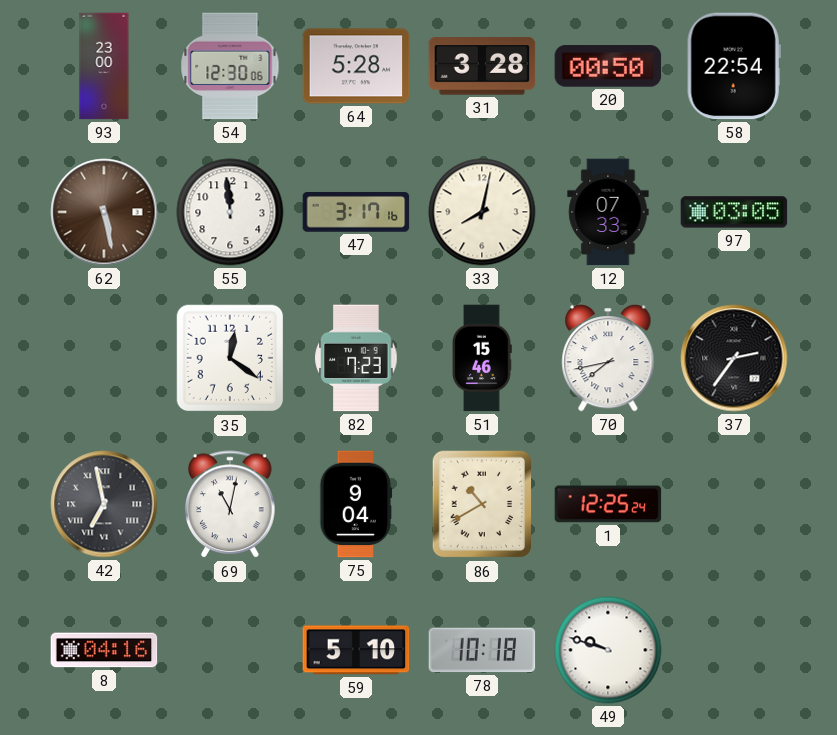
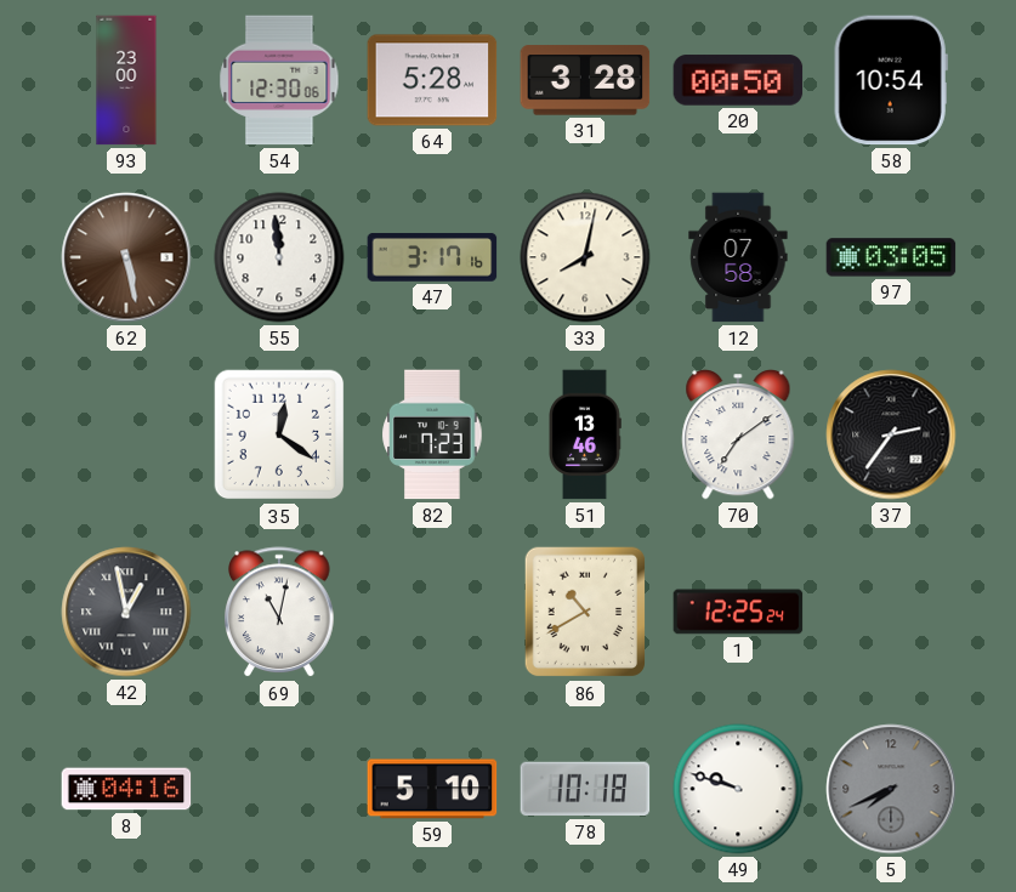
58: 22:54 -> 10:54
12: 07:33 -> 07:58
51: 15:46 -> 13:46
70: 7:43 -> 7:09
42: 6:58 -> 12:58
75: 9:04 -> none
5: none -> 7:41
